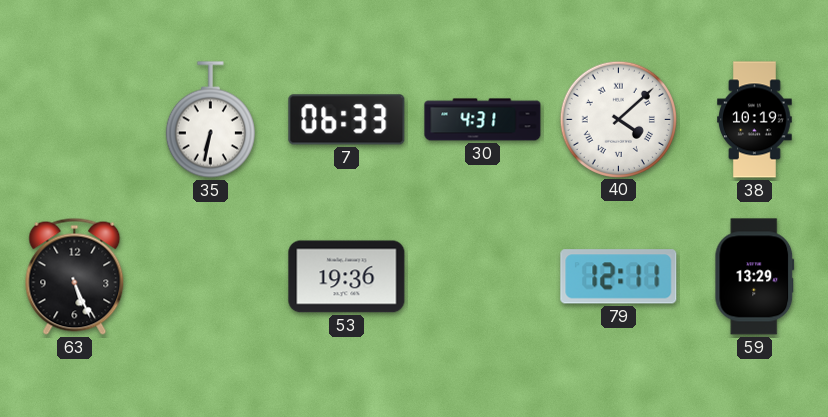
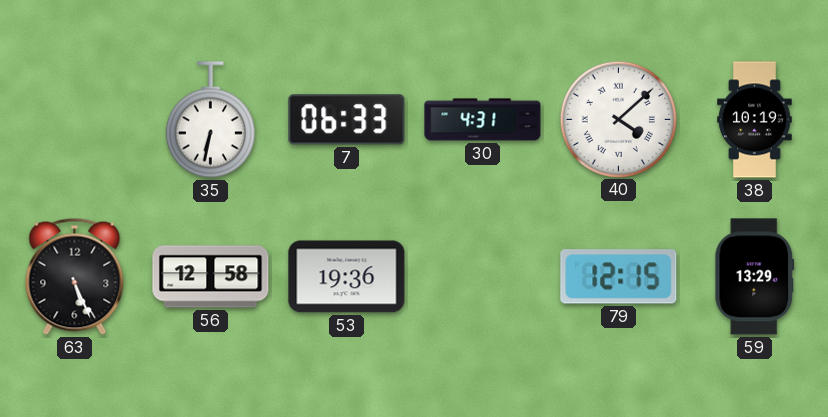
56: none -> 12:58
79: 12:11 -> 12:15
